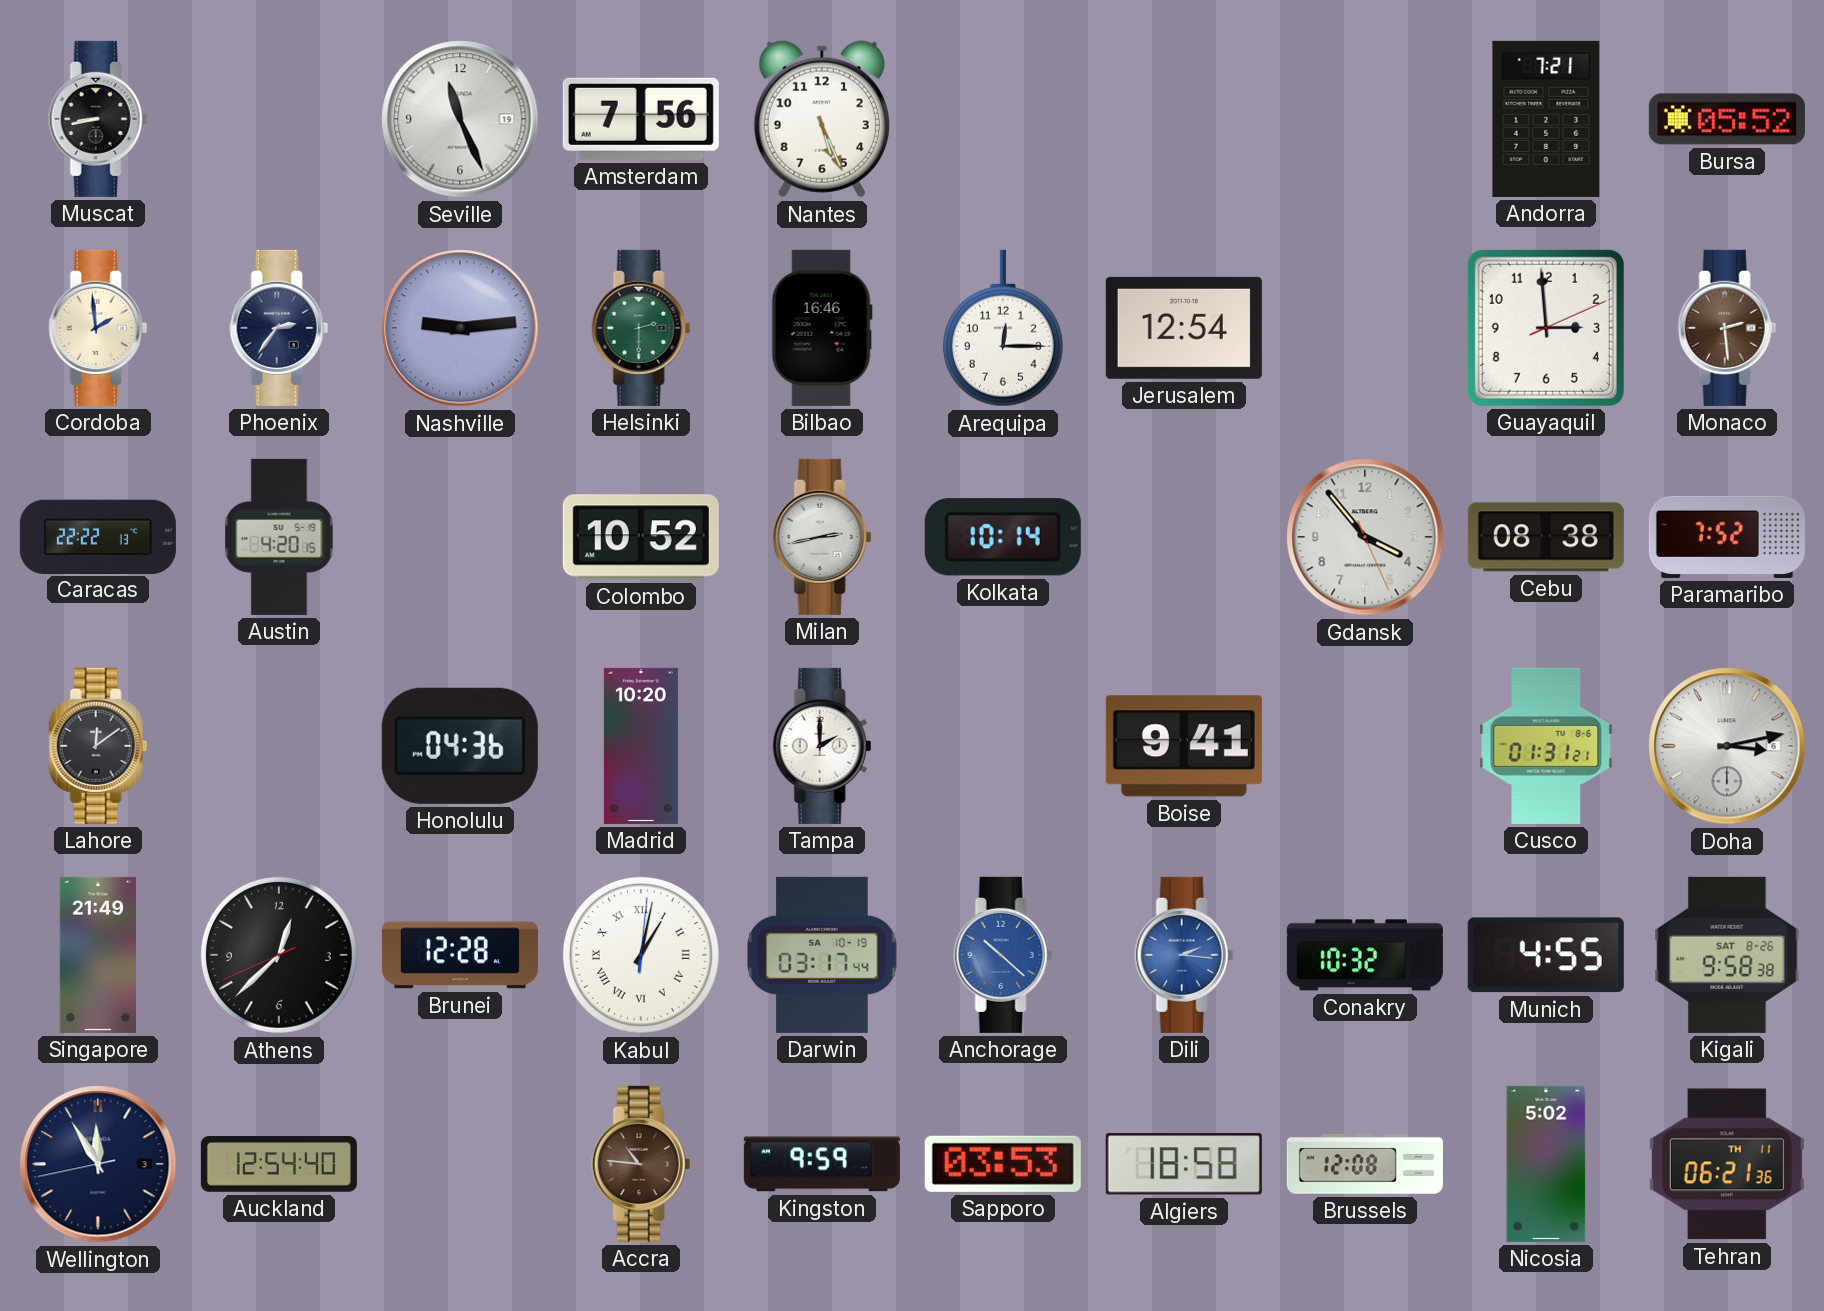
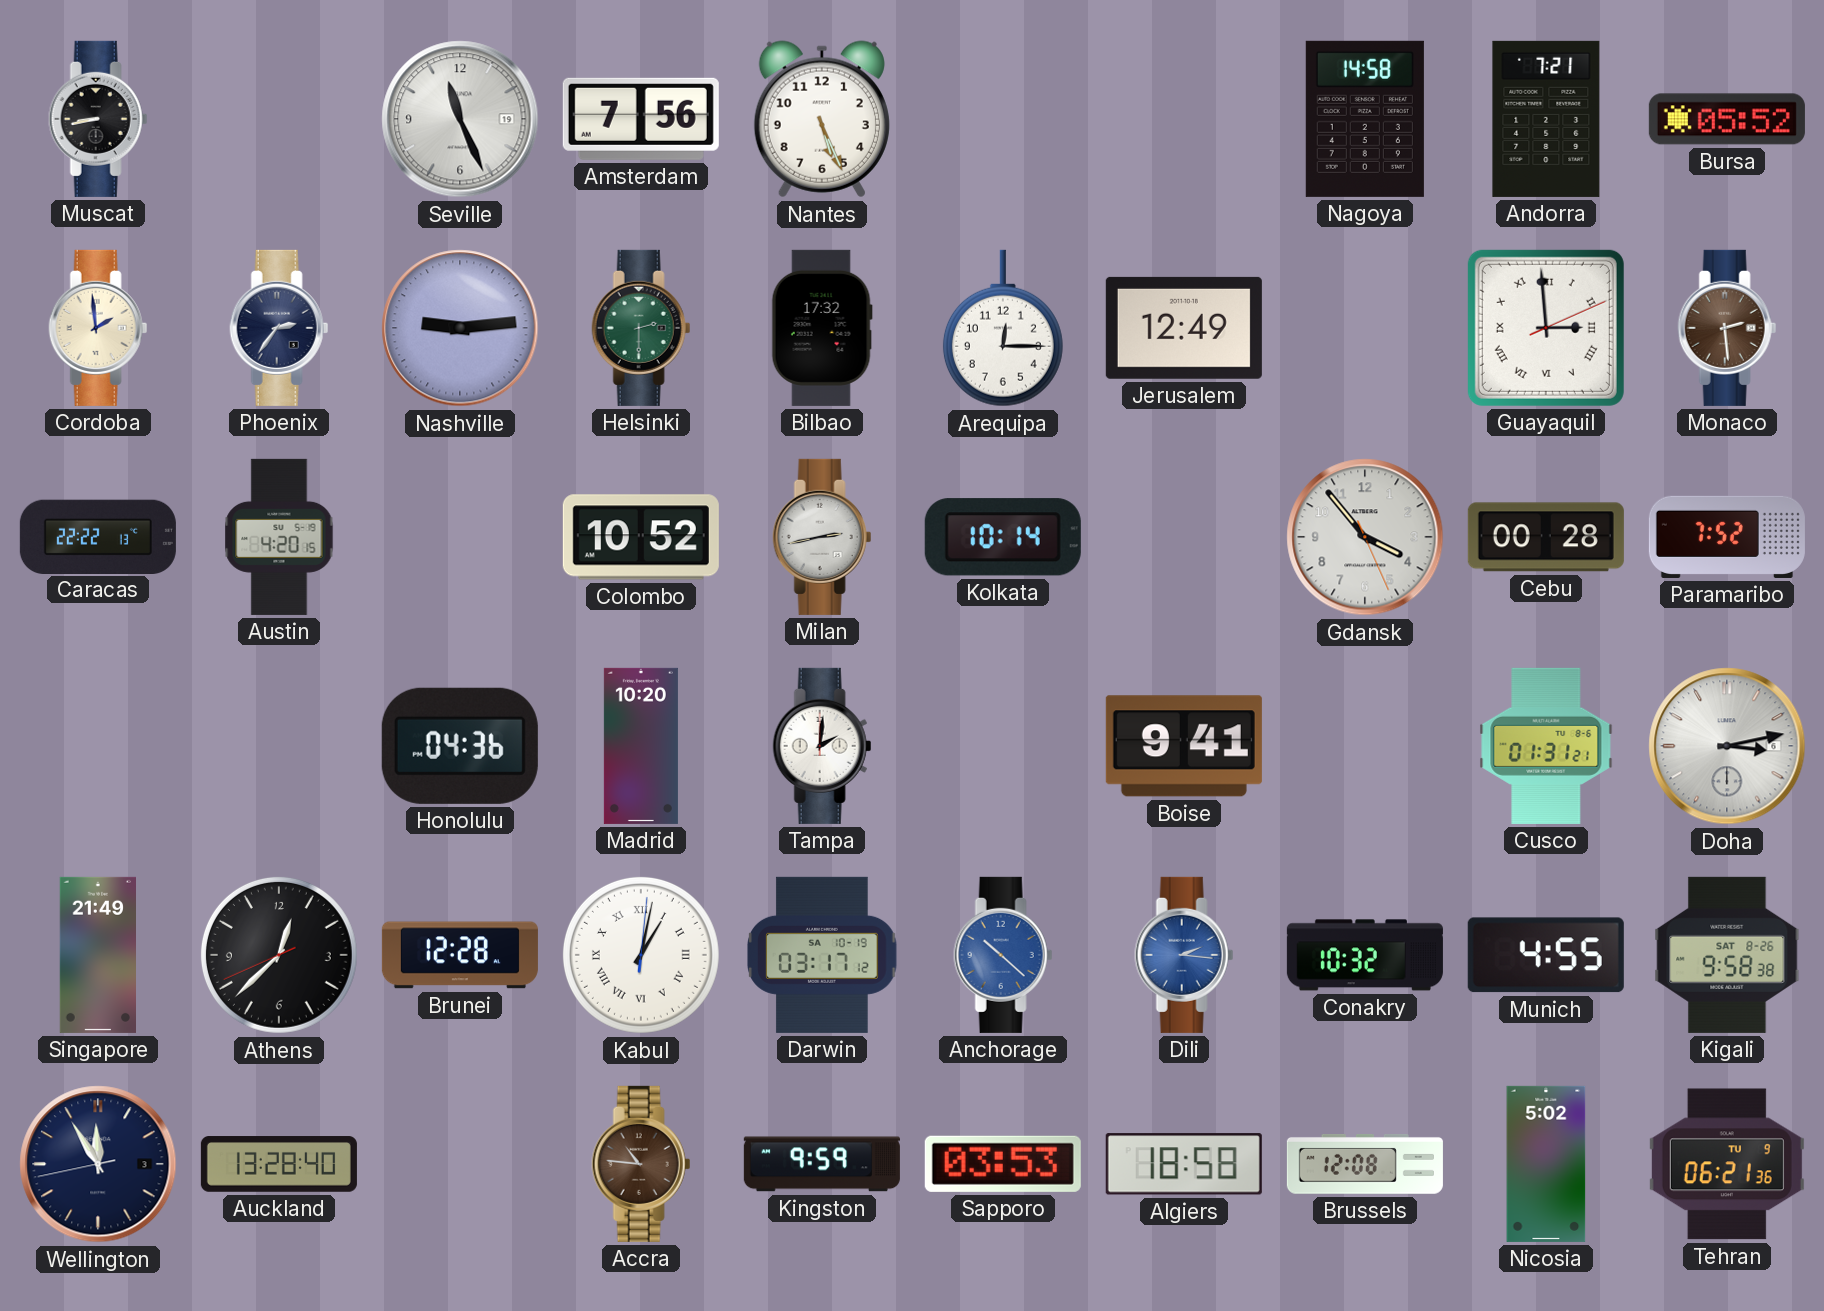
Nagoya: none -> 14:58
Bilbao: 16:46 -> 17:32
Jerusalem: 12:54 -> 12:49
Guayaquil numerals: Arabic -> Roman
Cebu: 08:38 -> 00:28
Lahore: 12:09 -> none
Tampa: 2:00 -> 2:01
Darwin: 03:17:44 -> 03:17:12
Auckland: 12:54 -> 13:28
Tehran date: TH 11 -> TU 9
